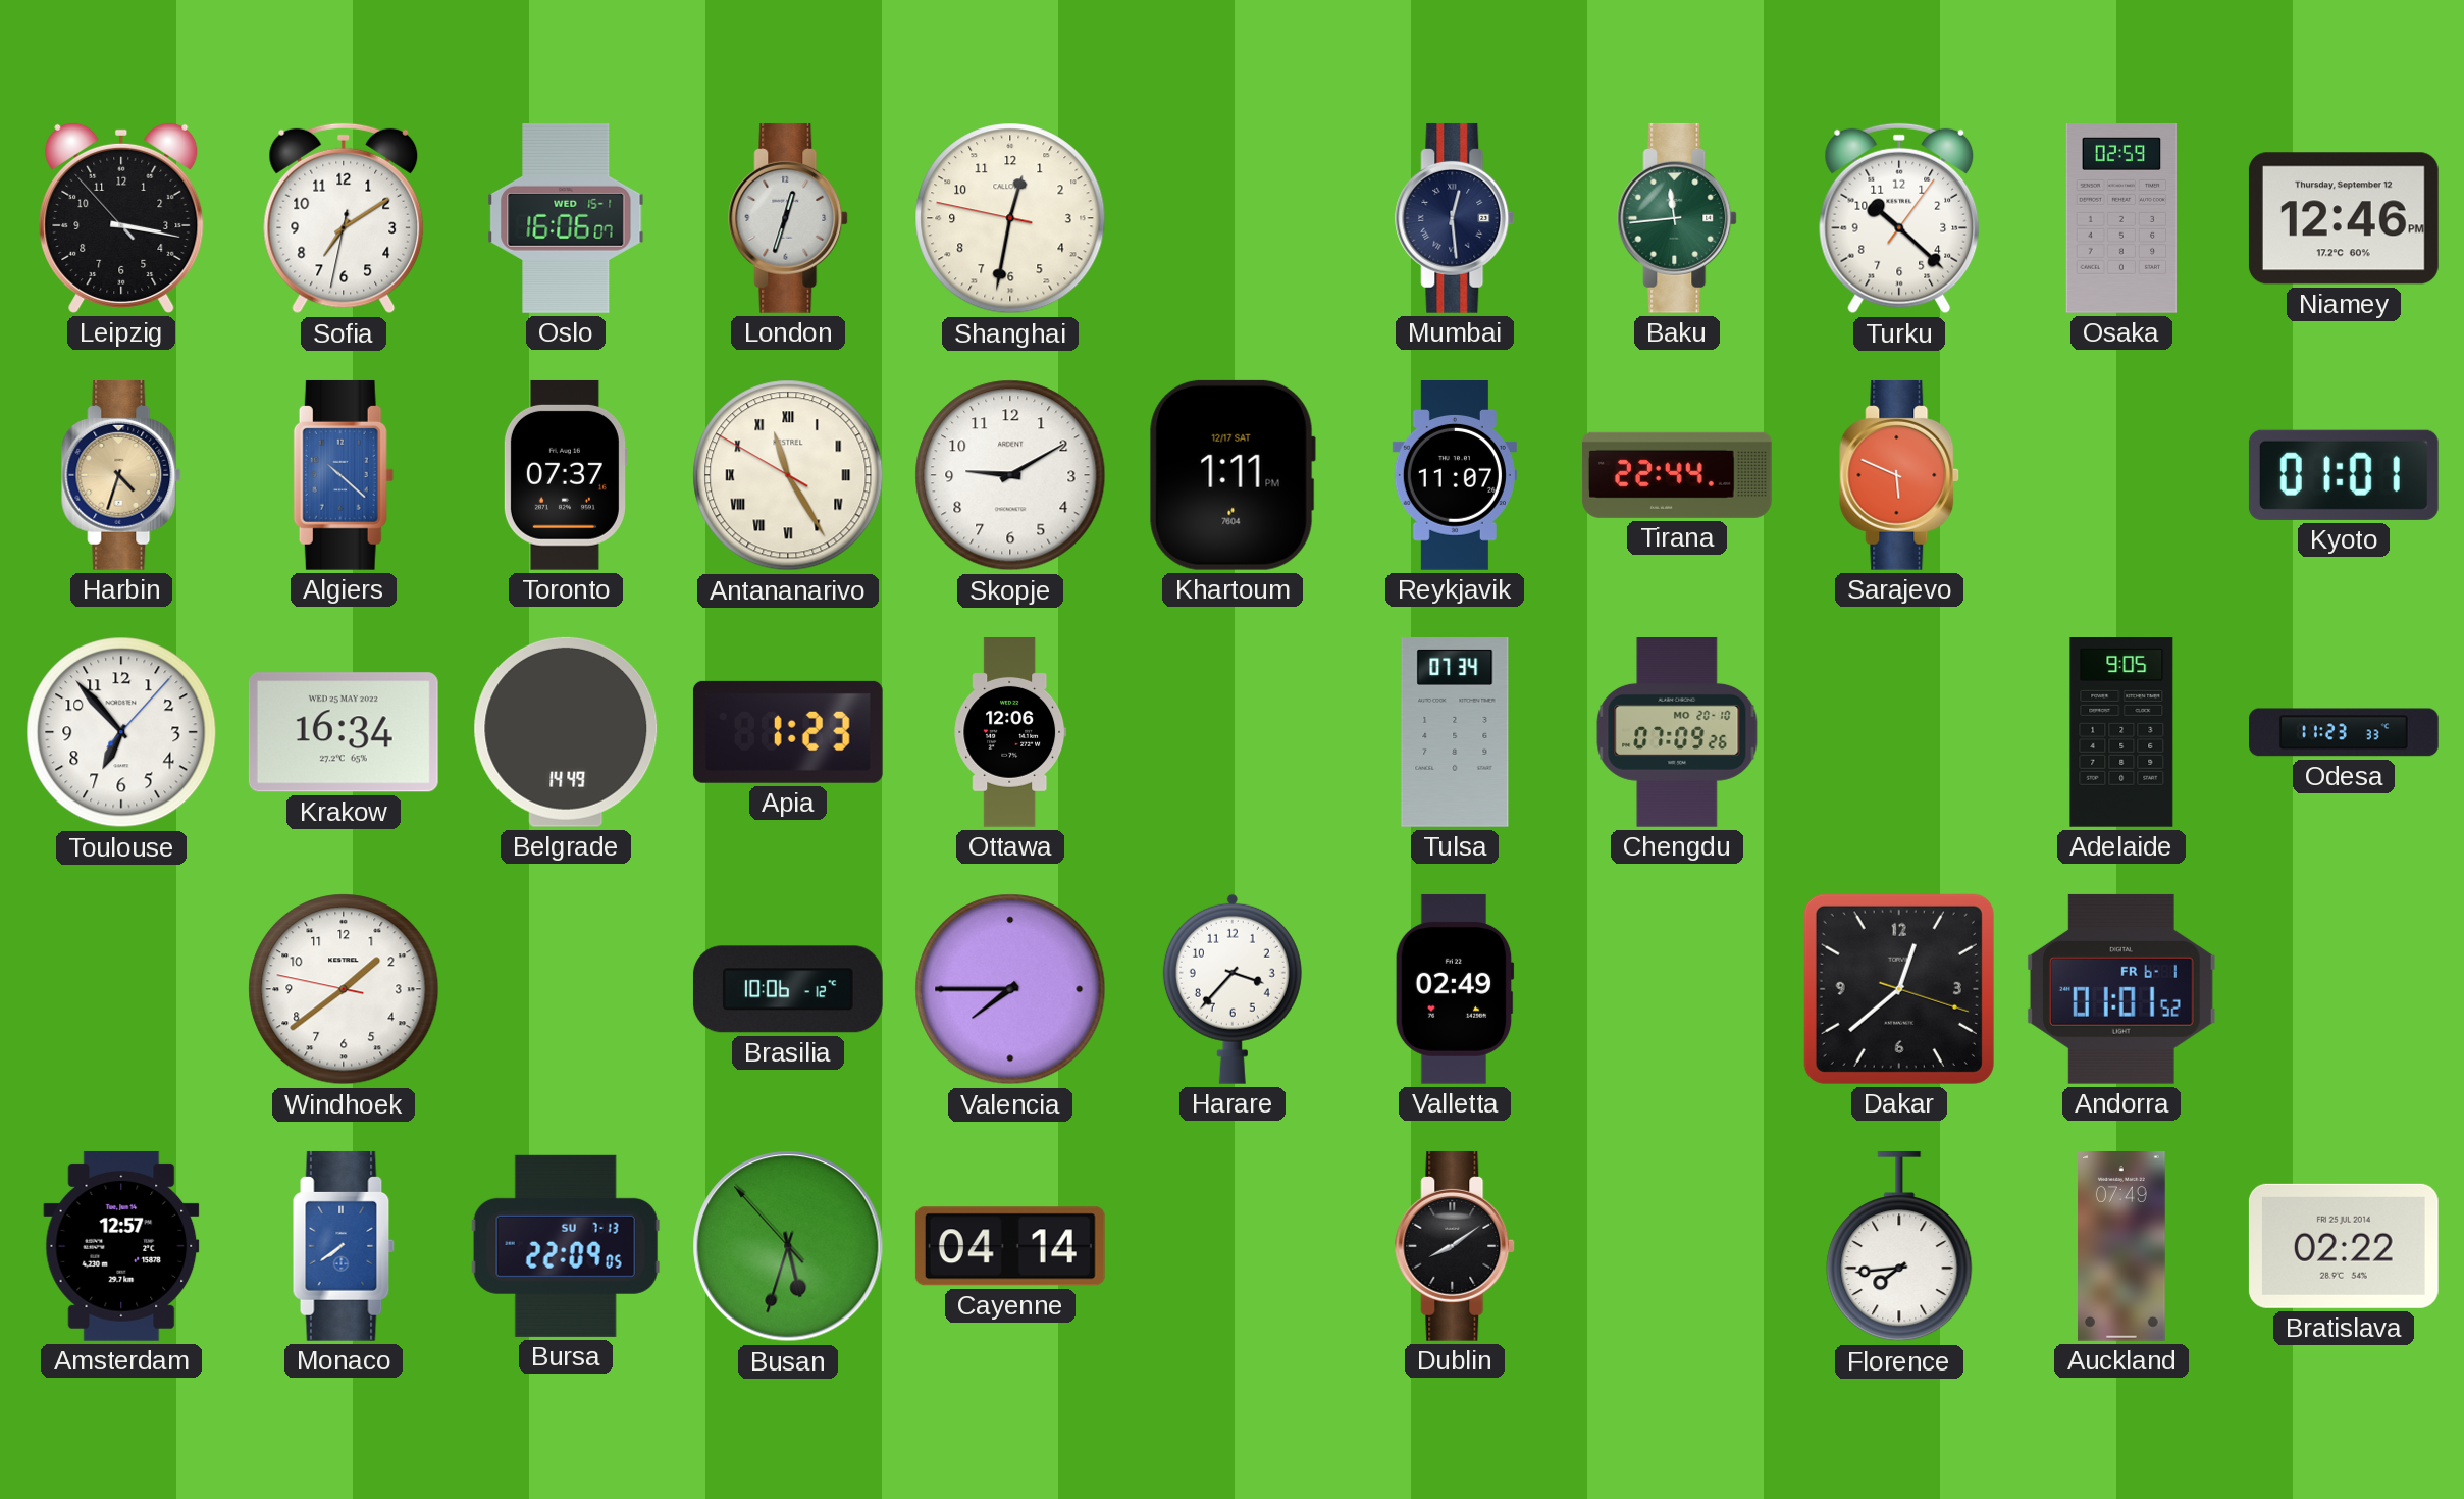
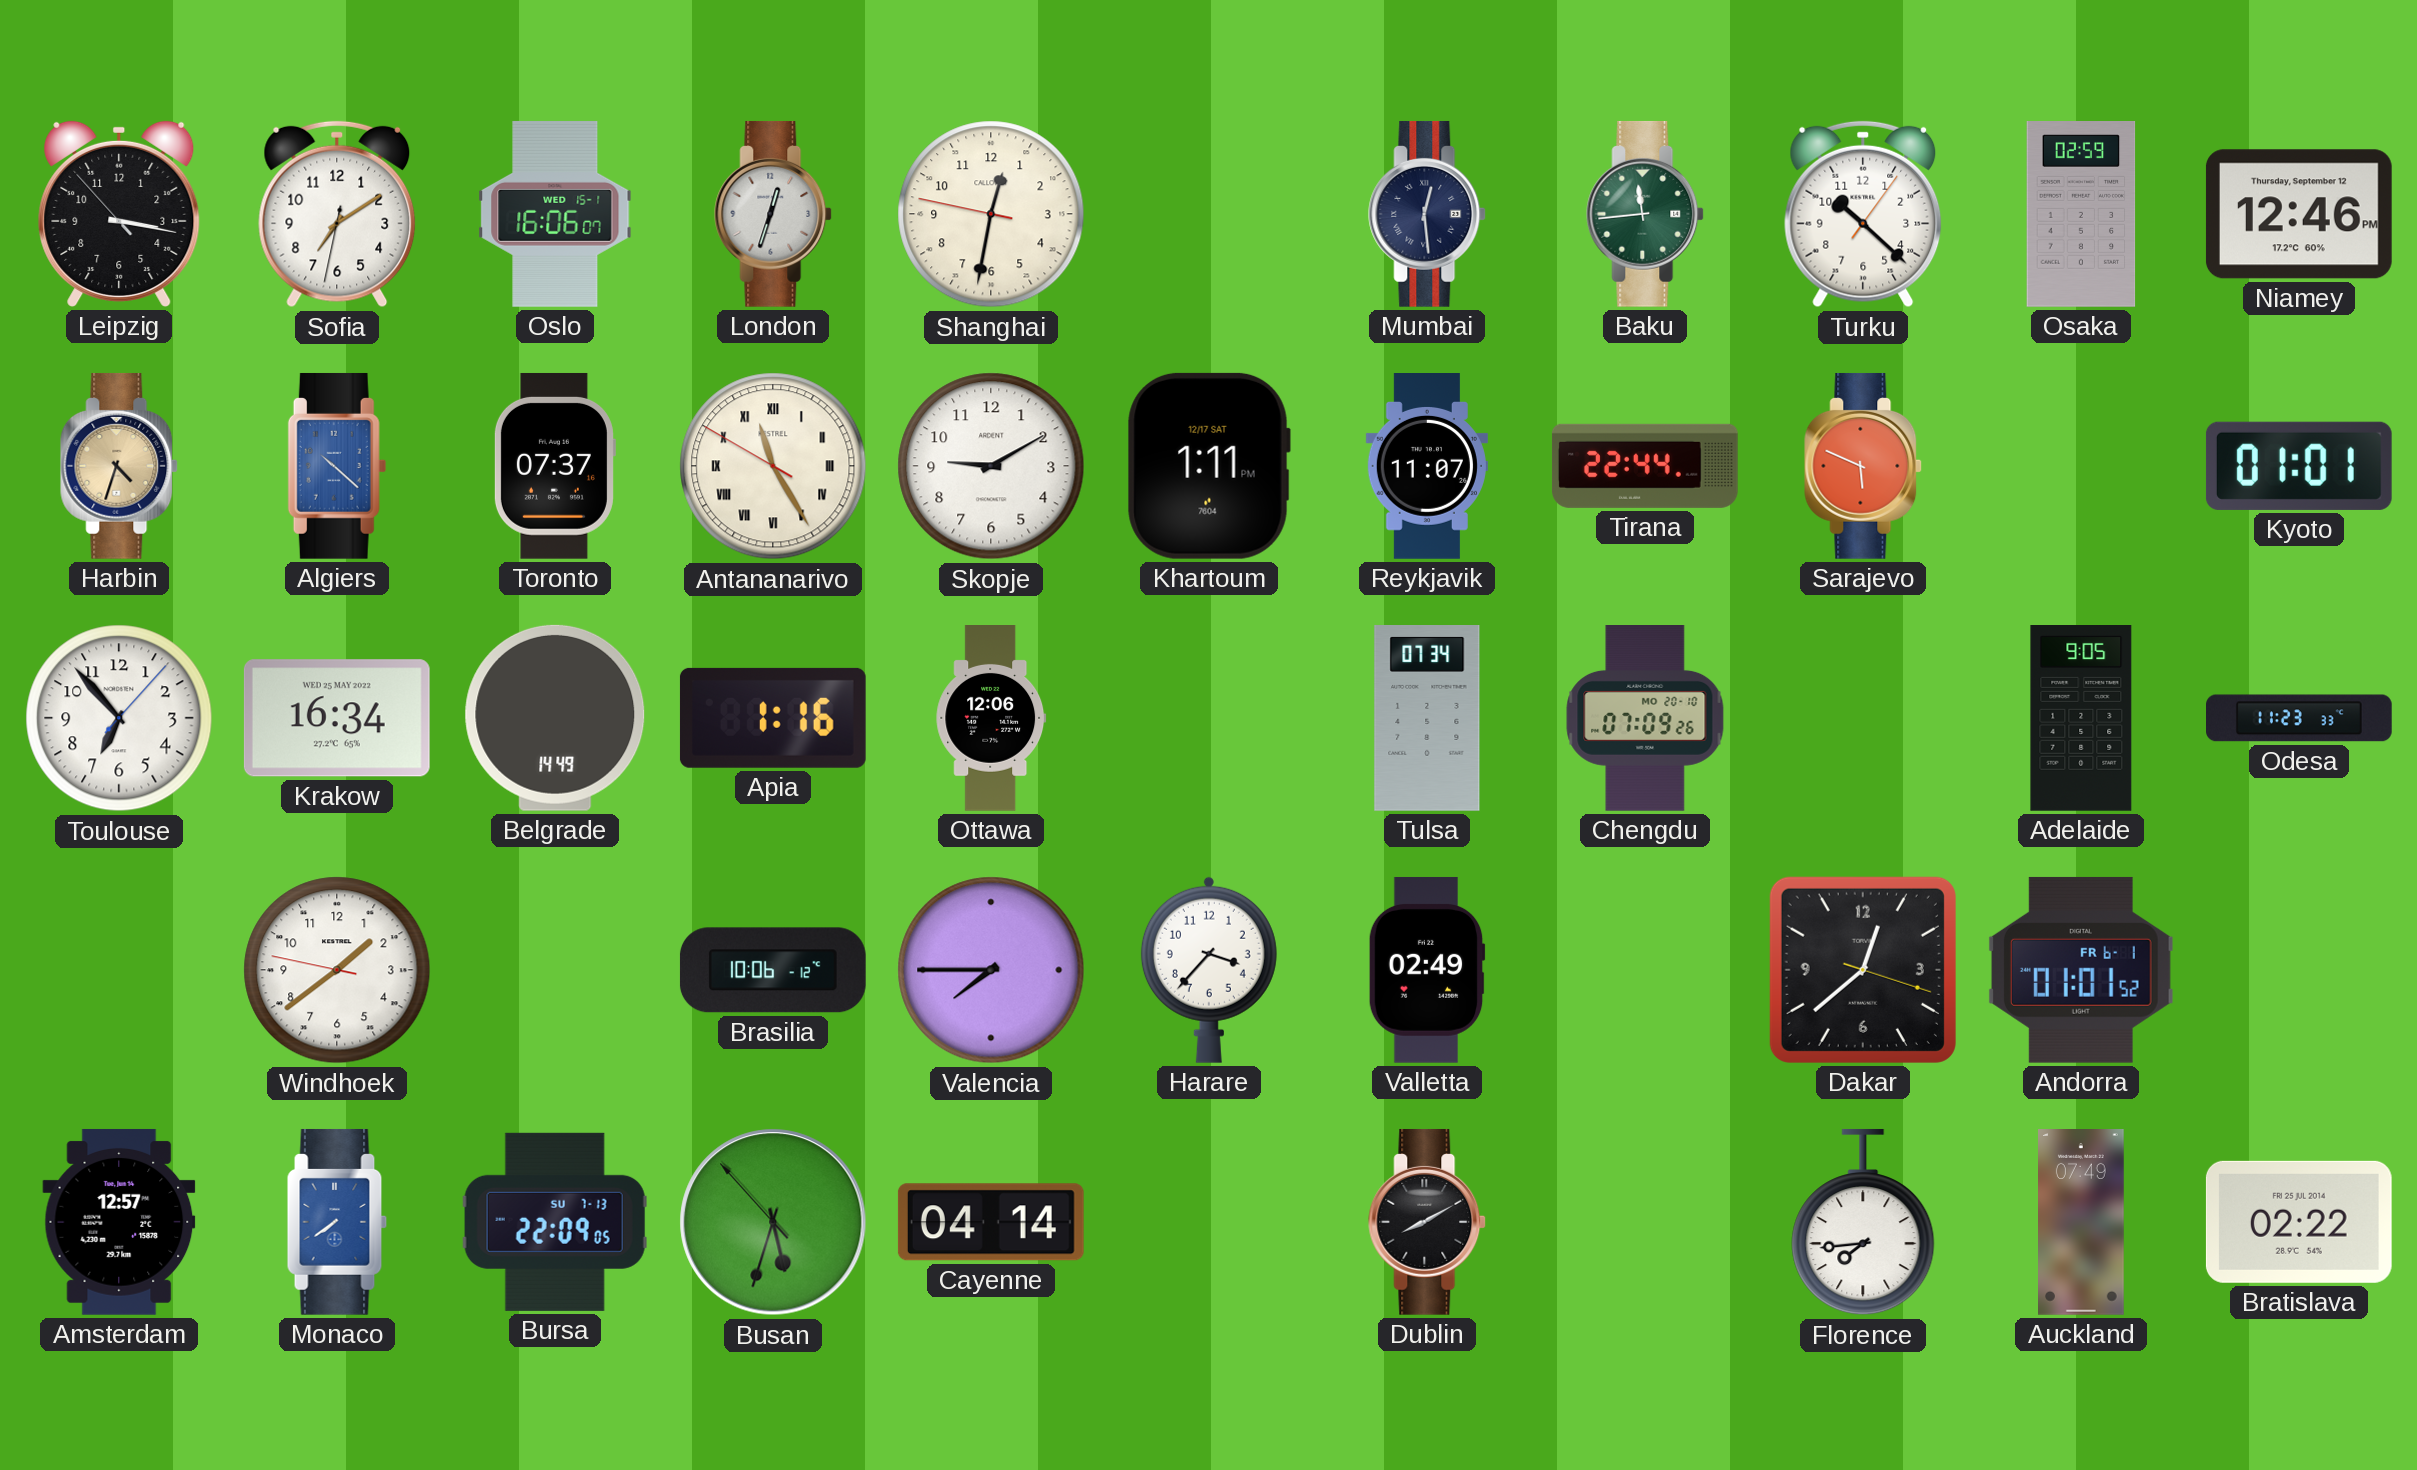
Apia: 1:23 -> 1:16
Dublin: 8:09 -> 8:10
